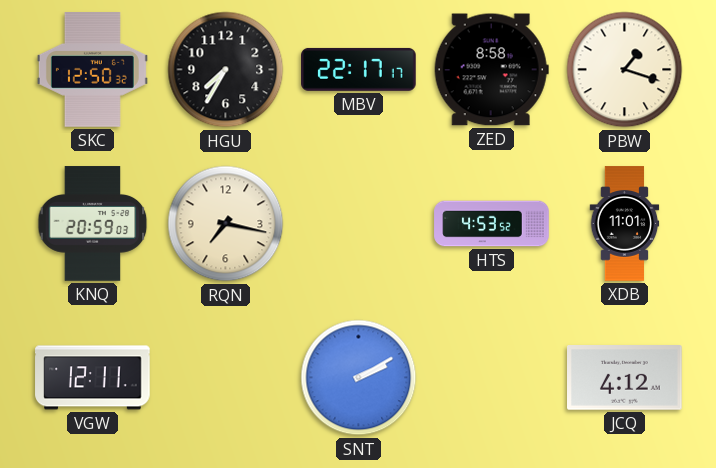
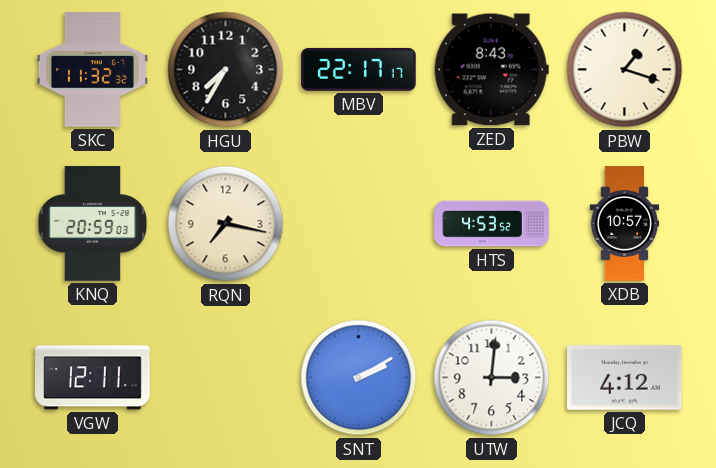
SKC: 12:50 -> 11:32
ZED: 8:58 -> 8:43
XDB: 11:01 -> 10:57
UTW: none -> 3:01
